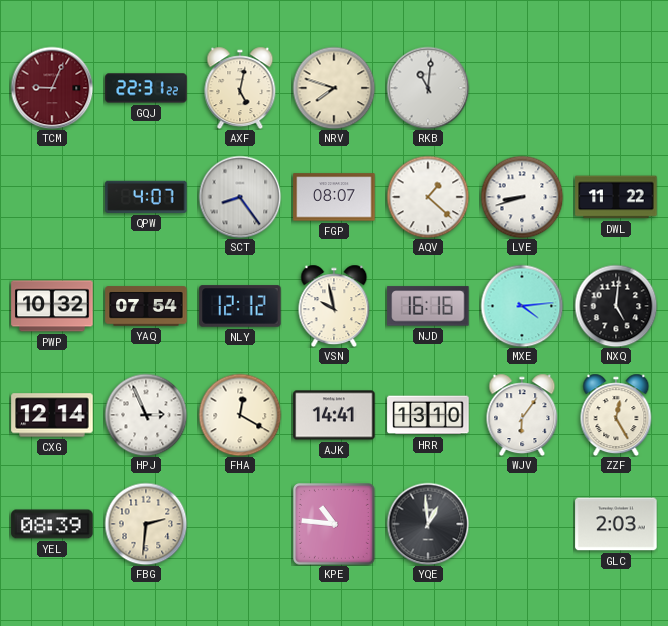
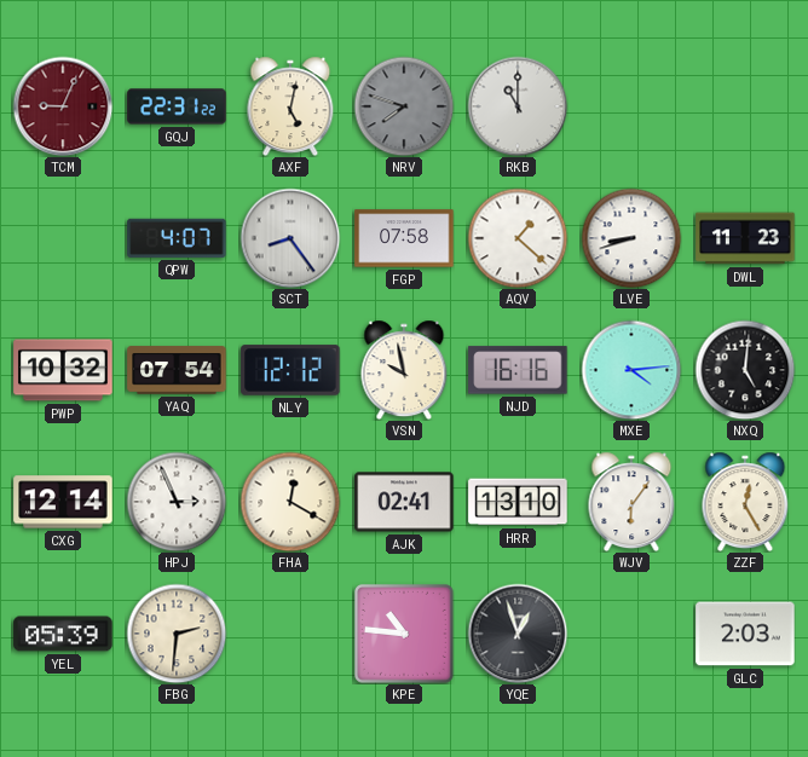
NRV dial: cream -> grey
RKB: 11:01 -> 11:00
FGP: 08:07 -> 07:58
DWL: 11:22 -> 11:23
AJK: 14:41 -> 02:41
YEL: 08:39 -> 05:39
YQE: 12:59 -> 12:57
